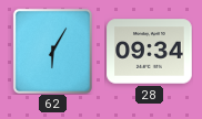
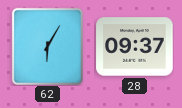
28: 09:34 -> 09:37
